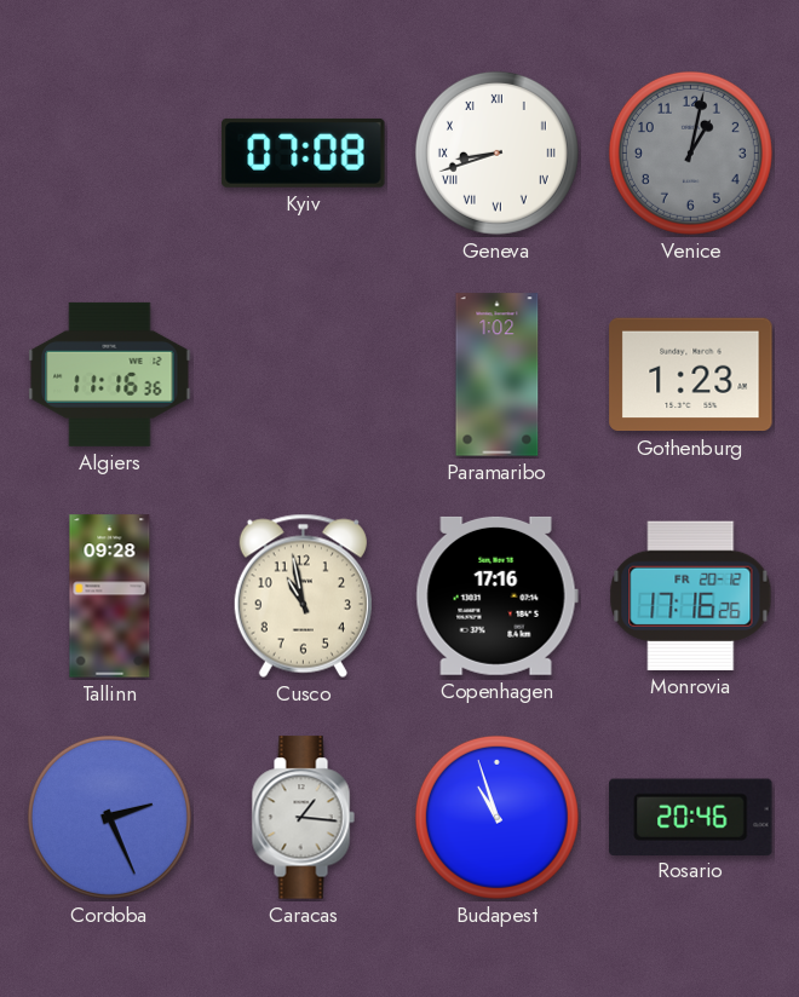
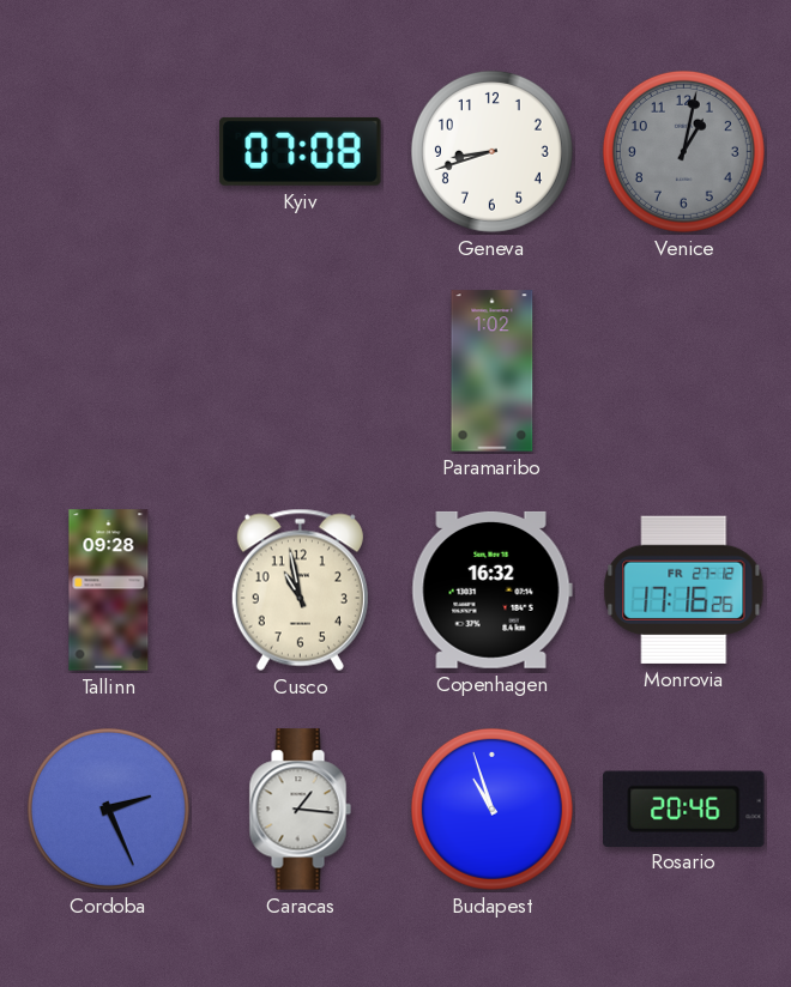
Geneva numerals: Roman -> Arabic
Algiers: 11:16 -> none
Gothenburg: 1:23 -> none
Copenhagen: 17:16 -> 16:32
Monrovia date: FR 20-12 -> FR 27-12
